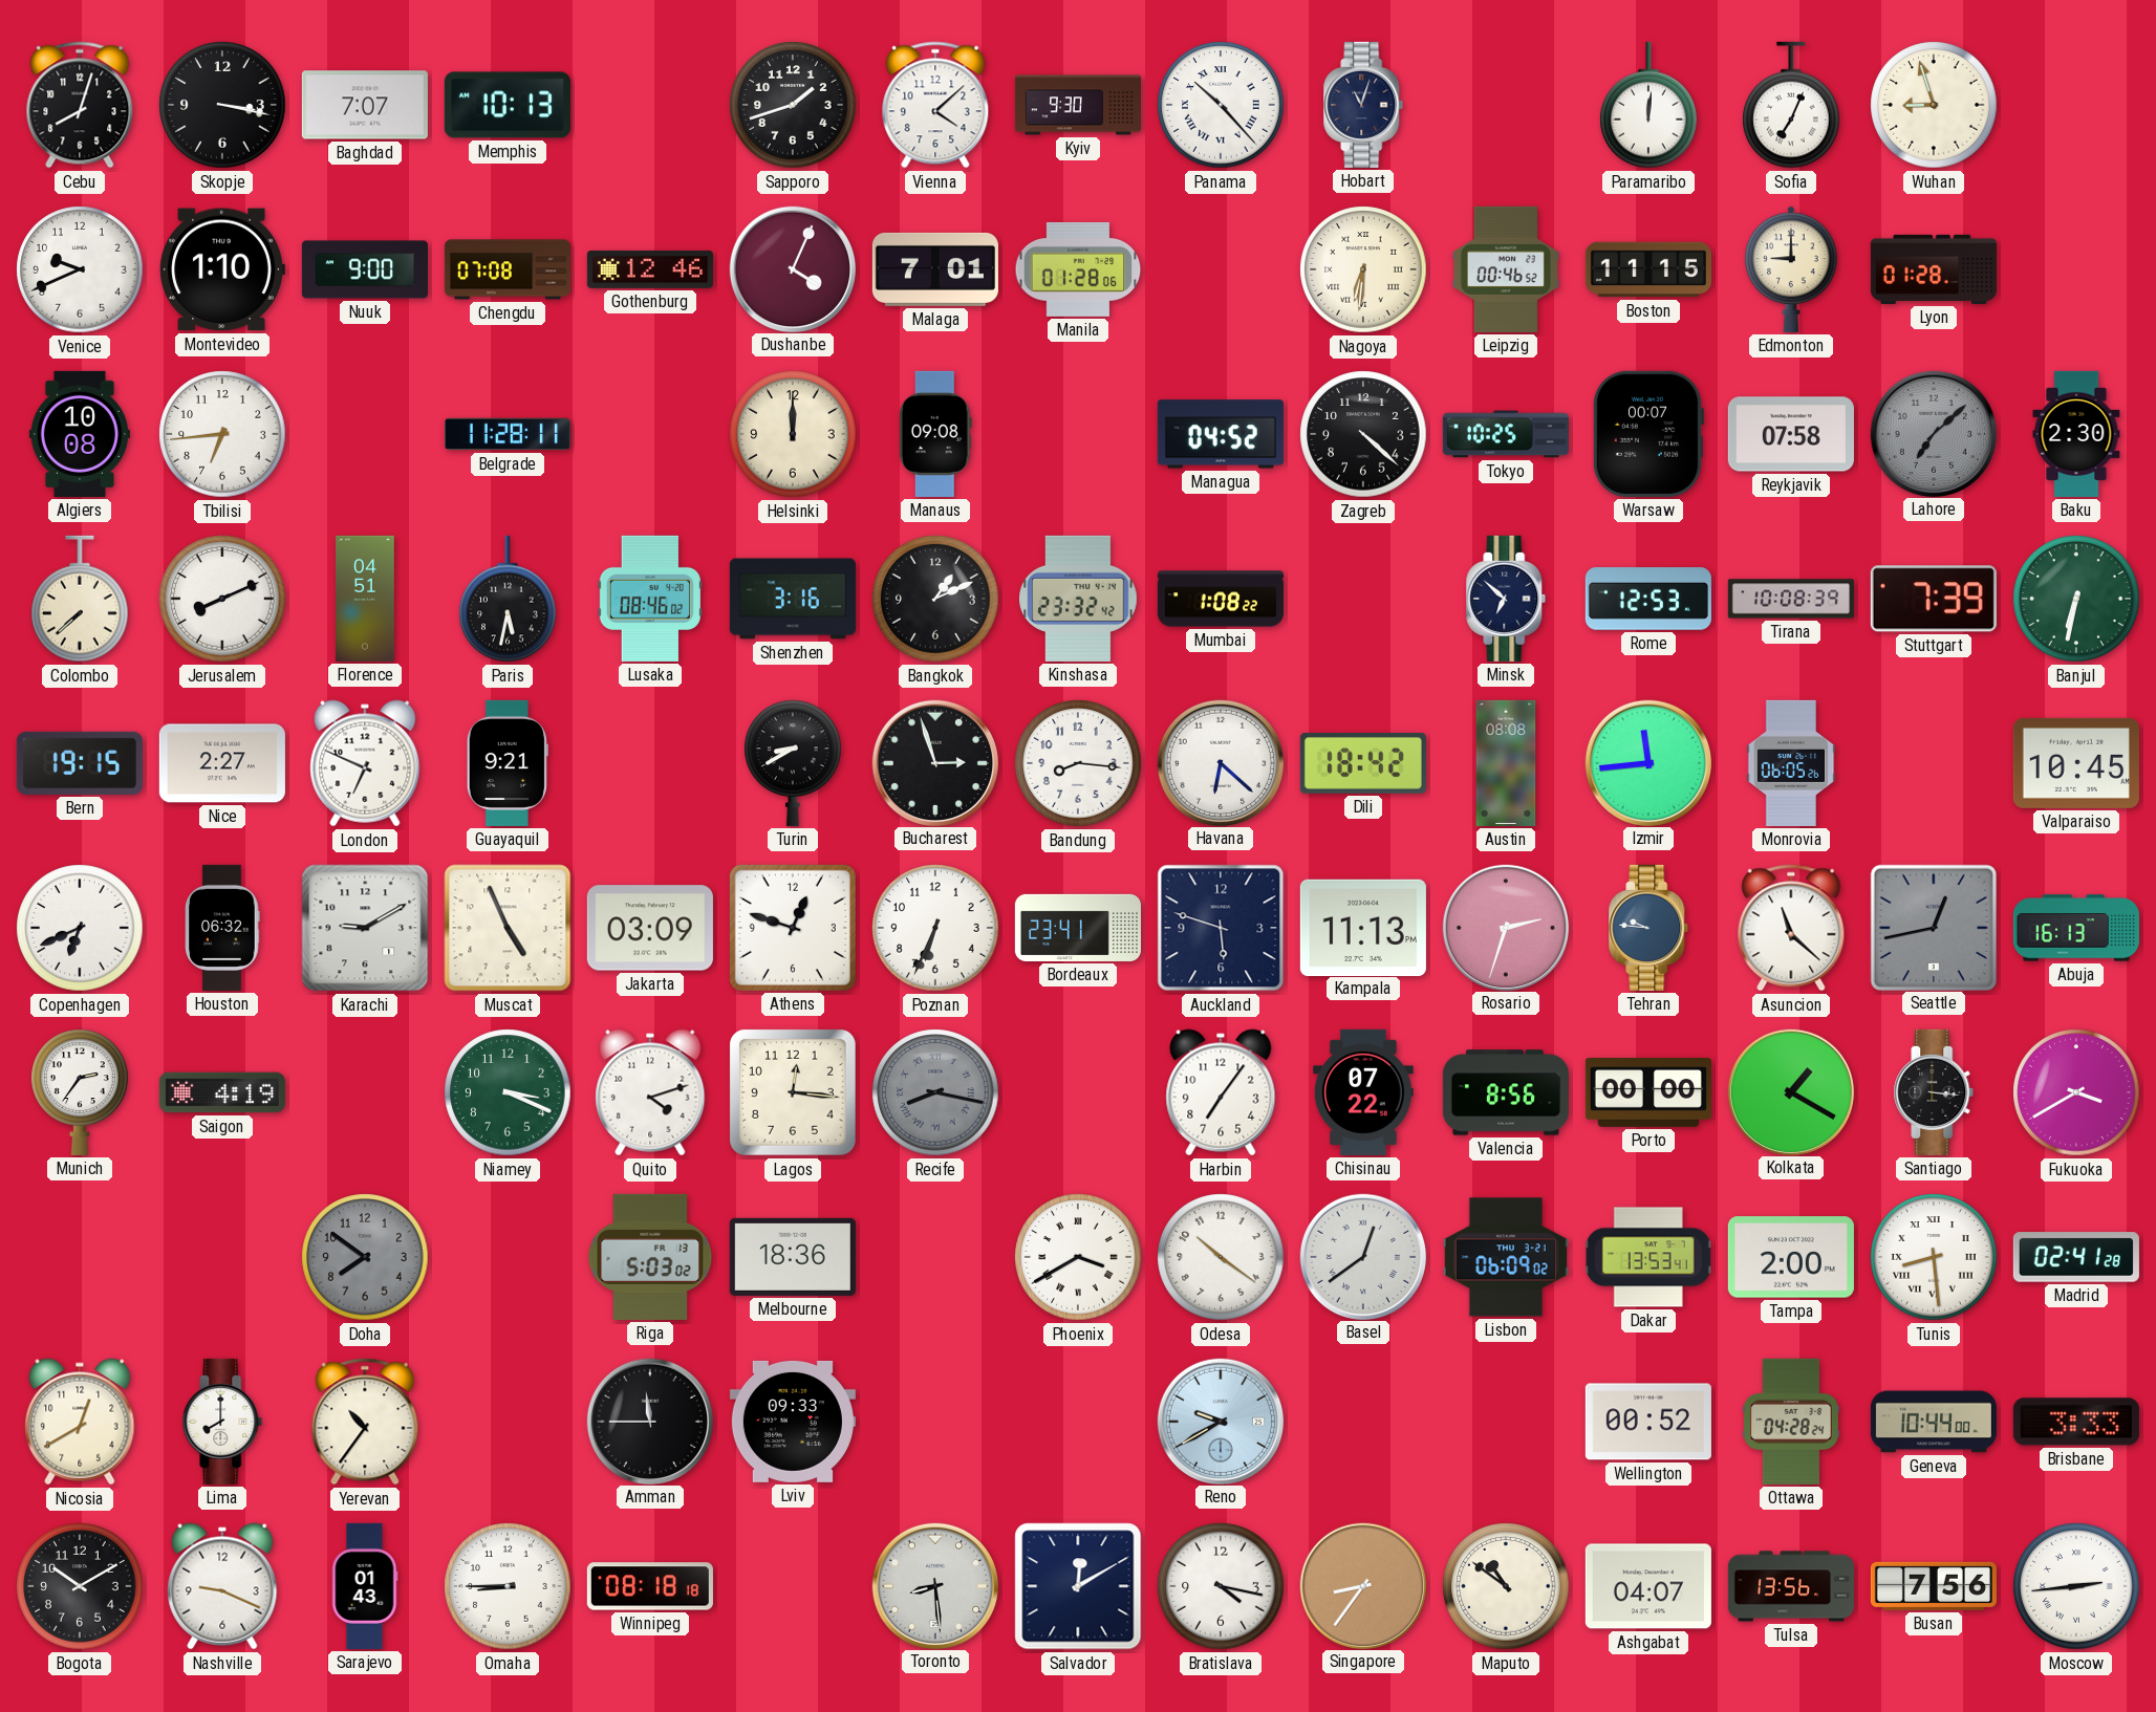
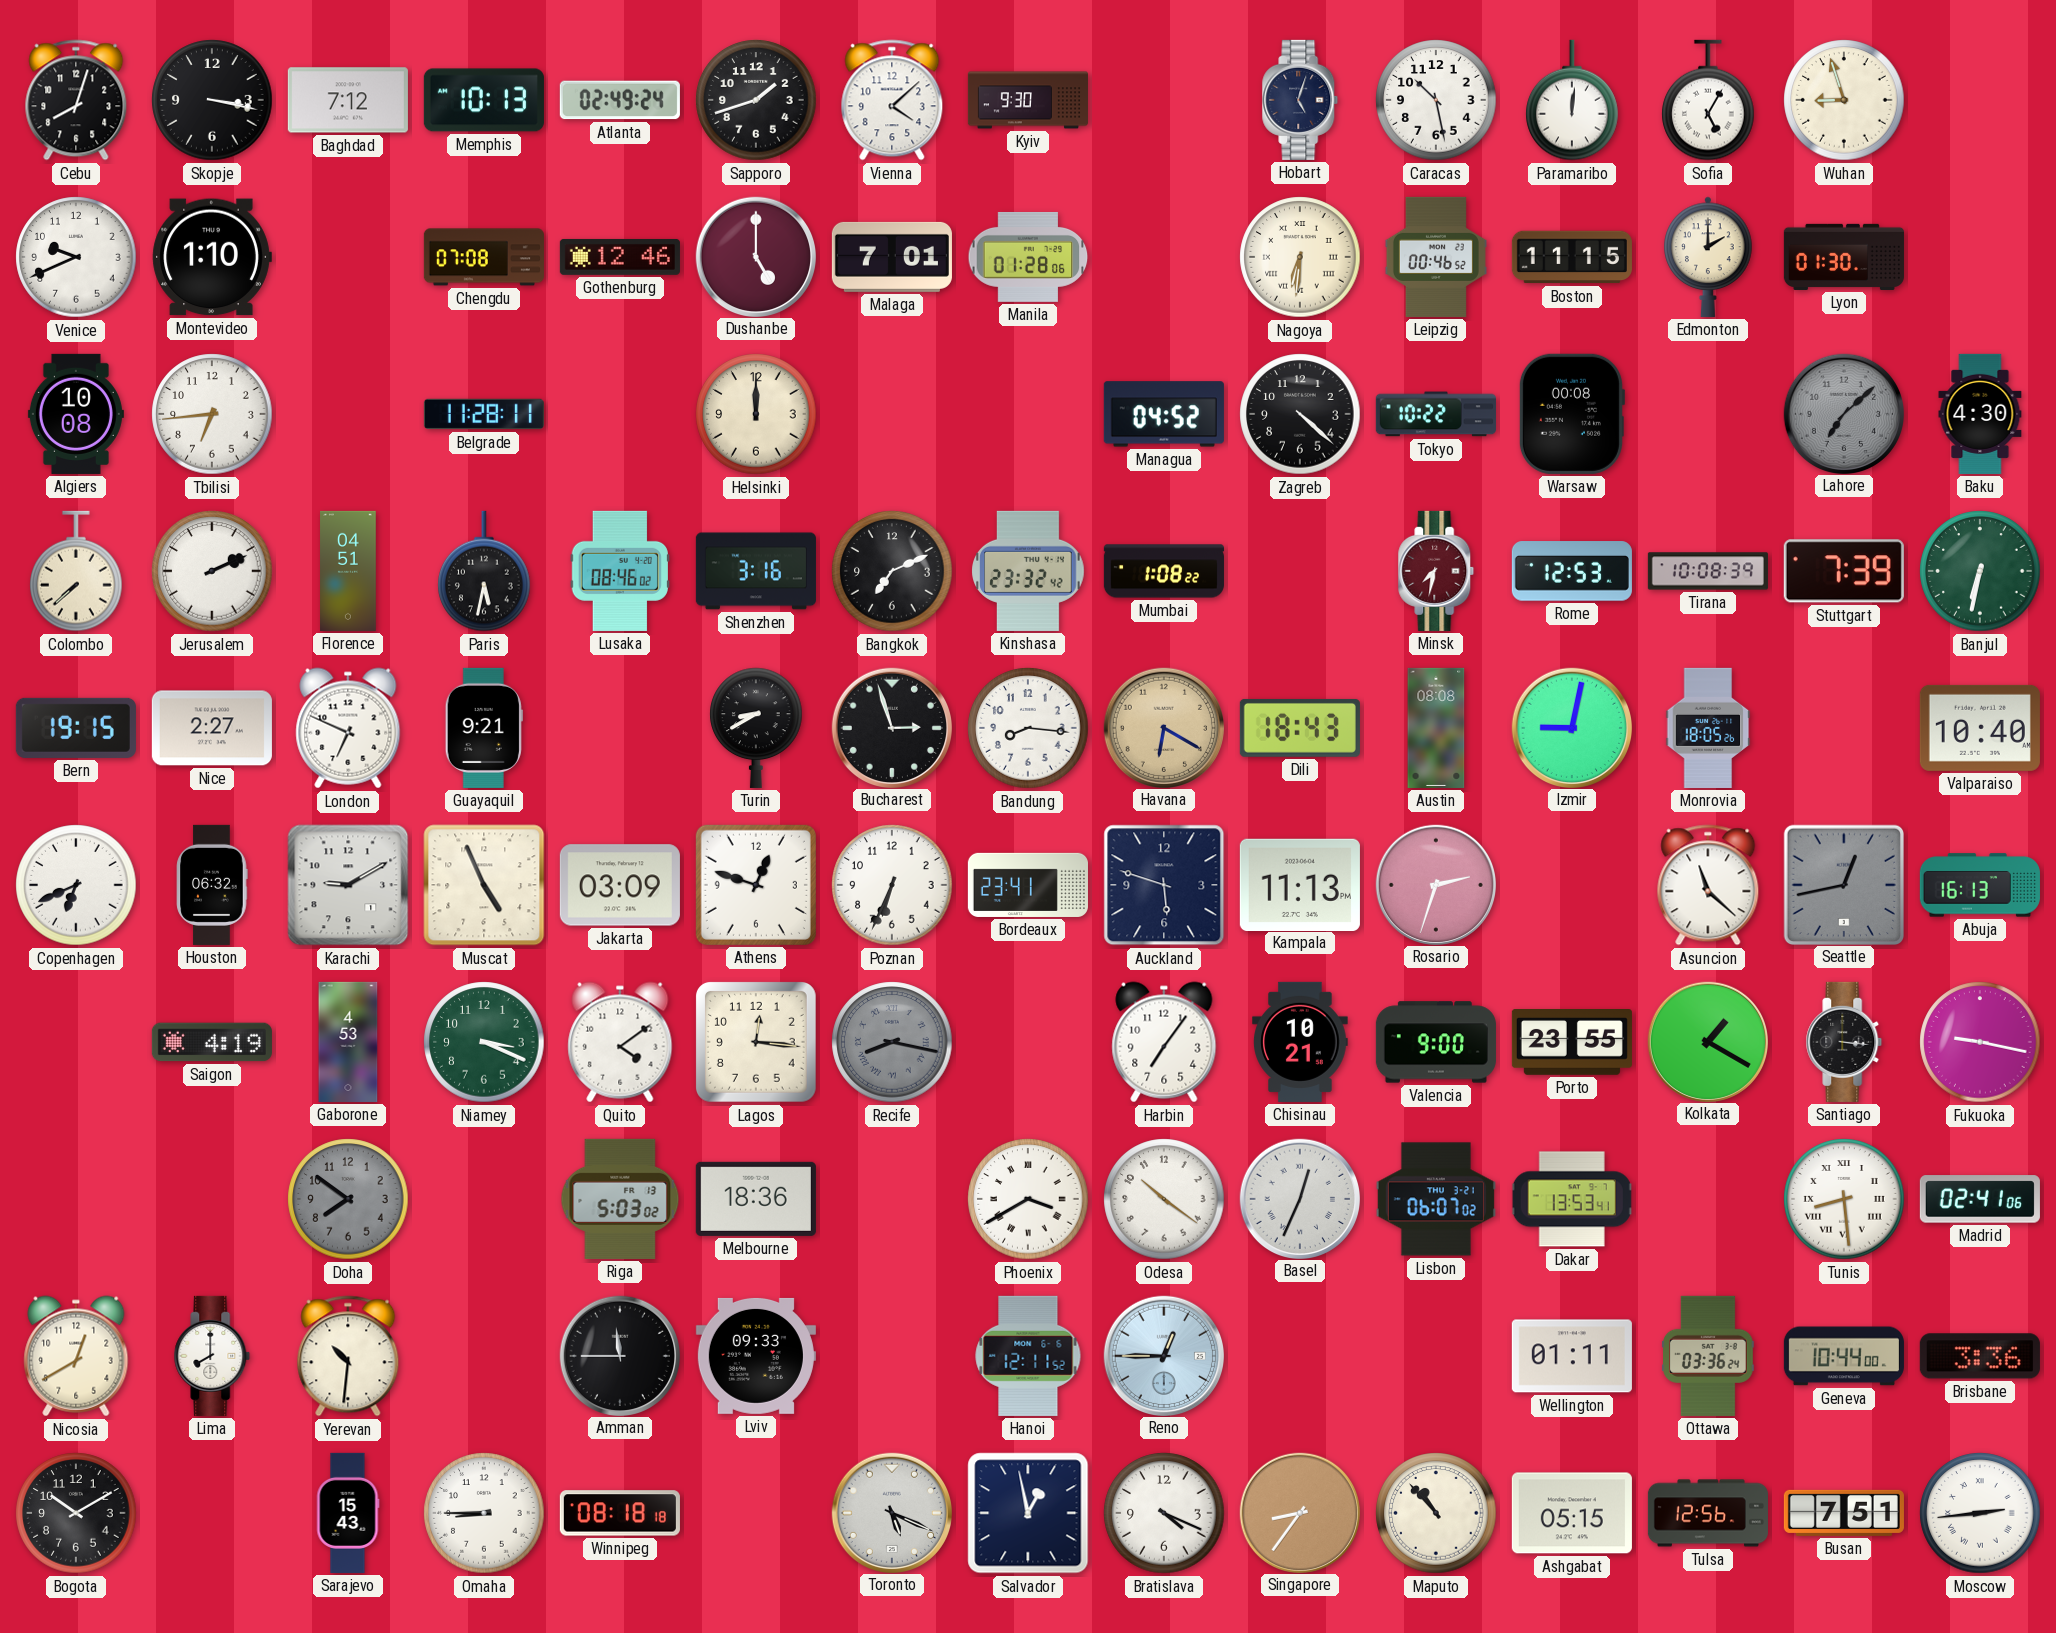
Baghdad: 7:07 -> 7:12
Atlanta: none -> 02:49
Panama: 10:23 -> none
Hobart: 11:03 -> 5:03
Caracas: none -> 10:28
Sofia: 7:04 -> 5:05
Nuuk: 9:00 -> none
Dushanbe: 4:04 -> 5:00
Edmonton: 9:00 -> 2:00
Lyon: 01:28 -> 01:30
Manaus: 09:08 -> none
Tokyo: 10:25 -> 10:22
Warsaw: 00:07 -> 00:08
Reykjavik: 07:58 -> none
Baku: 2:30 -> 4:30
Jerusalem: 8:11 -> 2:11
Bangkok: 1:11 -> 7:11
Minsk: 6:52 -> 7:32
Minsk dial: navy -> burgundy
Havana: 6:22 -> 6:20
Havana dial: white -> champagne
Dili: 18:42 -> 18:43
Izmir: 11:44 -> 9:02
Monrovia: 06:05 -> 18:05
Valparaiso: 10:45 -> 10:40
Tehran: 9:46 -> none
Munich: 2:36 -> none
Gaborone: none -> 4:53
Quito: 4:12 -> 4:09
Chisinau: 07:22 -> 10:21
Valencia: 8:56 -> 9:00
Porto: 00:00 -> 23:55
Fukuoka: 3:40 -> 9:17
Basel: 12:39 -> 12:34
Lisbon: 06:09 -> 06:07
Tampa: 2:00 -> none
Madrid: 02:41:28 -> 02:41:06
Yerevan: 10:36 -> 10:31
Hanoi: none -> 12:11
Reno: 9:40 -> 12:45
Wellington: 00:52 -> 01:11
Ottawa: 04:28 -> 03:36
Brisbane: 3:33 -> 3:36
Nashville: 9:19 -> none
Sarajevo: 01:43 -> 15:43
Toronto: 8:29 -> 5:19
Salvador: 12:10 -> 12:58
Bratislava: 4:17 -> 4:19
Maputo: 10:51 -> 10:53
Ashgabat: 04:07 -> 05:15
Tulsa: 13:56 -> 12:56
Busan: 7:56 -> 7:51
